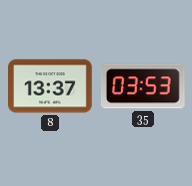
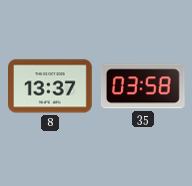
35: 03:53 -> 03:58
